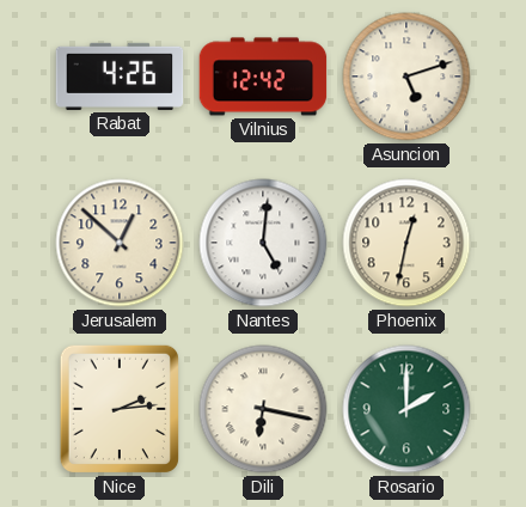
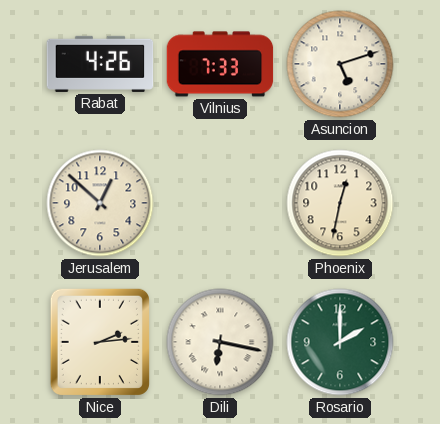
Vilnius: 12:42 -> 7:33
Nantes: 5:01 -> none
